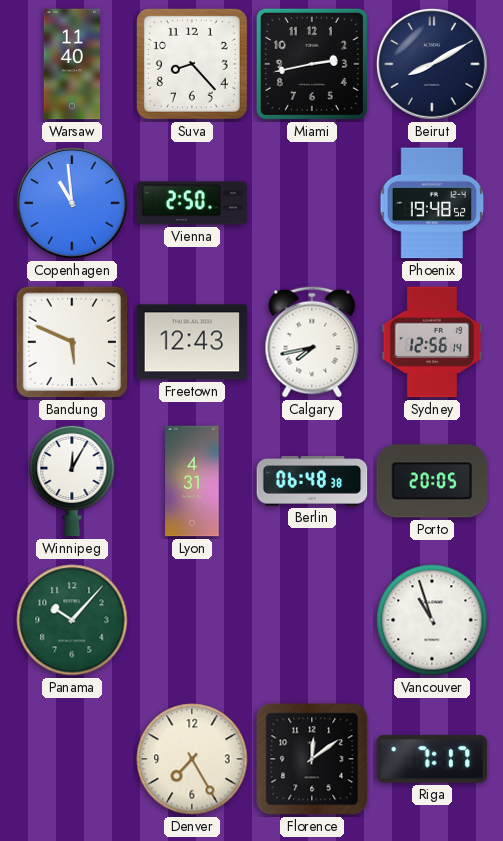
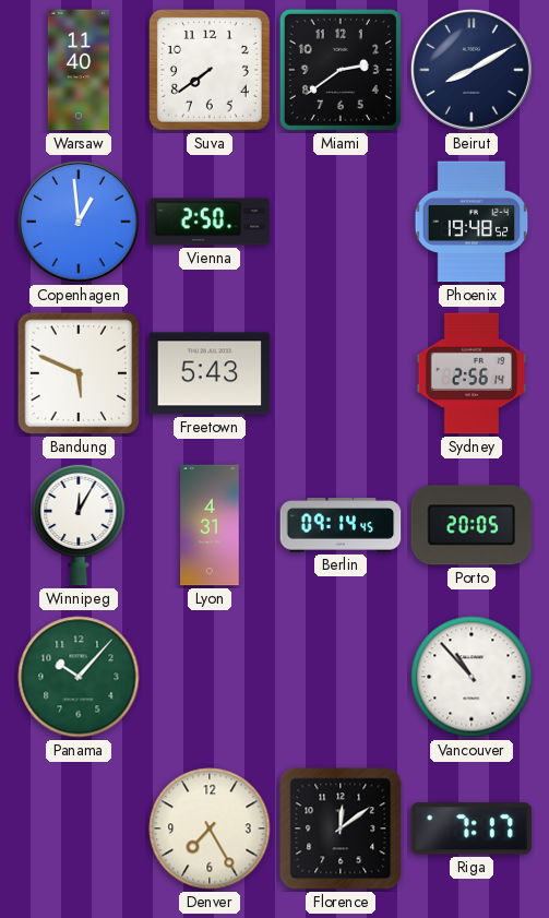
Suva: 8:23 -> 7:39
Miami: 2:43 -> 2:39
Copenhagen: 10:59 -> 12:59
Freetown: 12:43 -> 5:43
Calgary: 7:43 -> none
Sydney: 12:56 -> 2:56
Berlin: 06:48 -> 09:14
Vancouver: 10:57 -> 10:53
